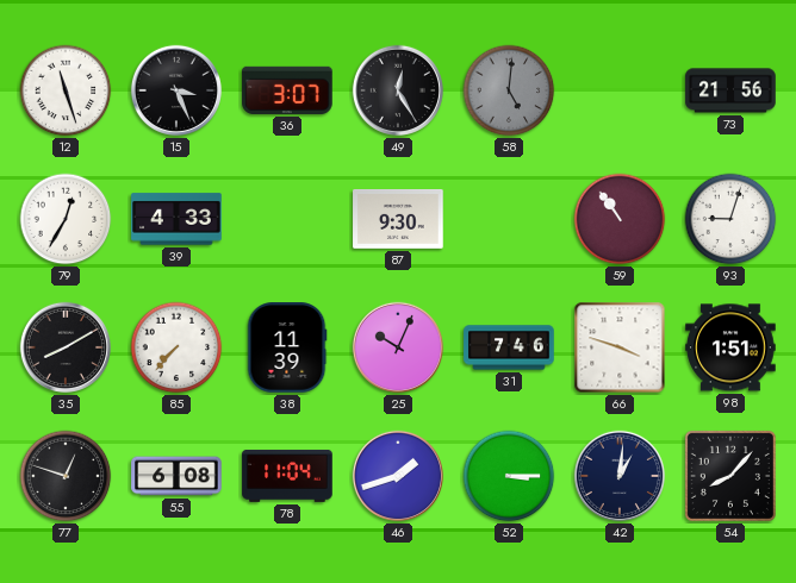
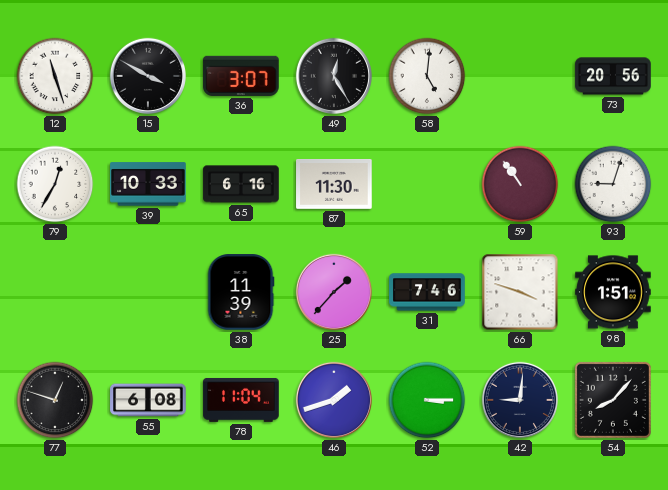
15: 3:26 -> 3:50
58 dial: grey -> white
73: 21:56 -> 20:56
39: 4:33 -> 10:33
65: none -> 6:16
87: 9:30 -> 11:30
35: 8:10 -> none
85: 7:37 -> none
25: 10:04 -> 1:37
42: 1:01 -> 9:01
